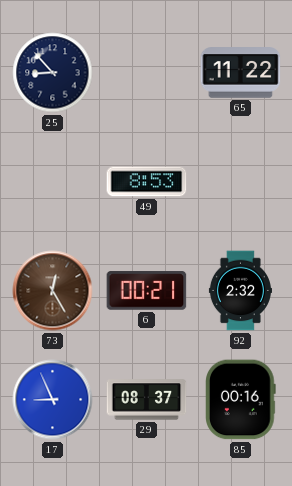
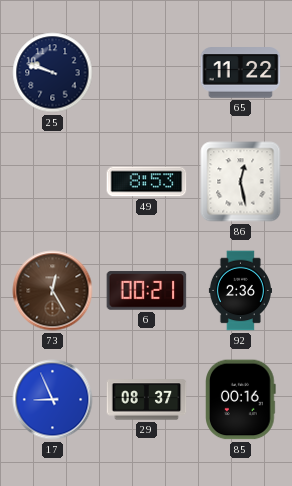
25: 8:53 -> 9:48
86: none -> 12:28
92: 2:32 -> 2:36
